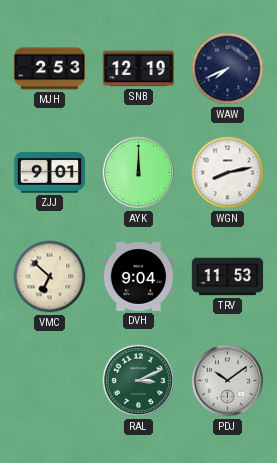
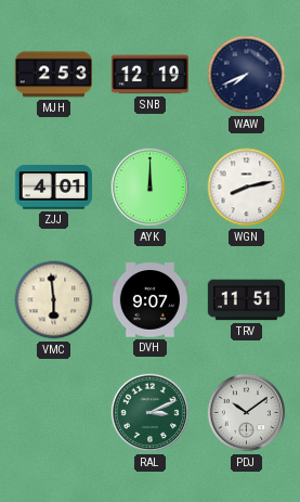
ZJJ: 9:01 -> 4:01
VMC: 6:52 -> 5:59
DVH: 9:04 -> 9:07
TRV: 11:53 -> 11:51
